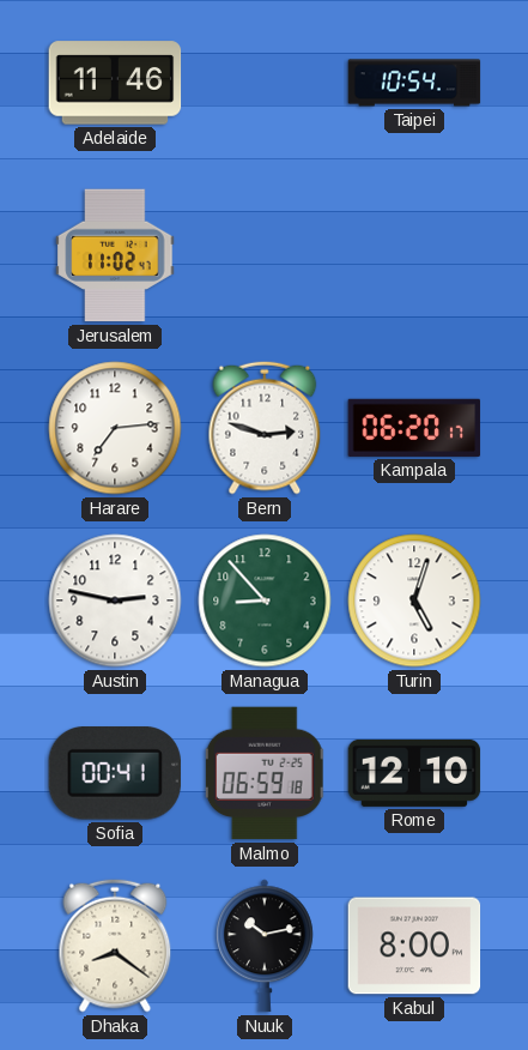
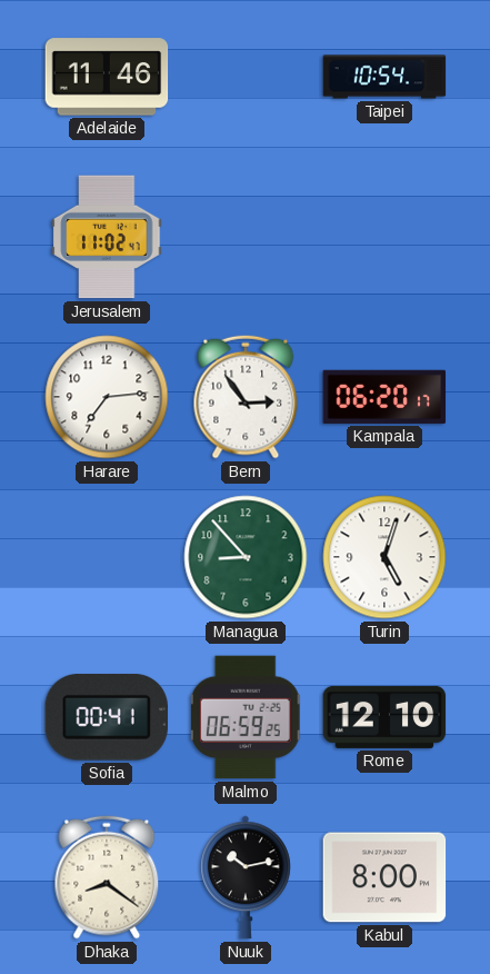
Bern: 2:48 -> 2:54
Austin: 2:47 -> none
Malmo: 06:59:18 -> 06:59:25
